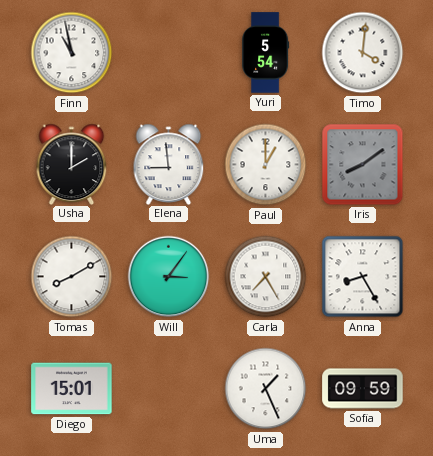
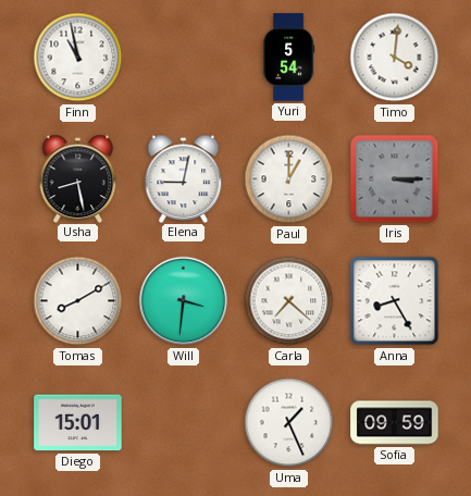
Usha: 2:00 -> 8:28
Elena: 8:59 -> 9:02
Iris: 8:09 -> 3:15
Will: 3:06 -> 3:31
Carla: 7:25 -> 7:22
